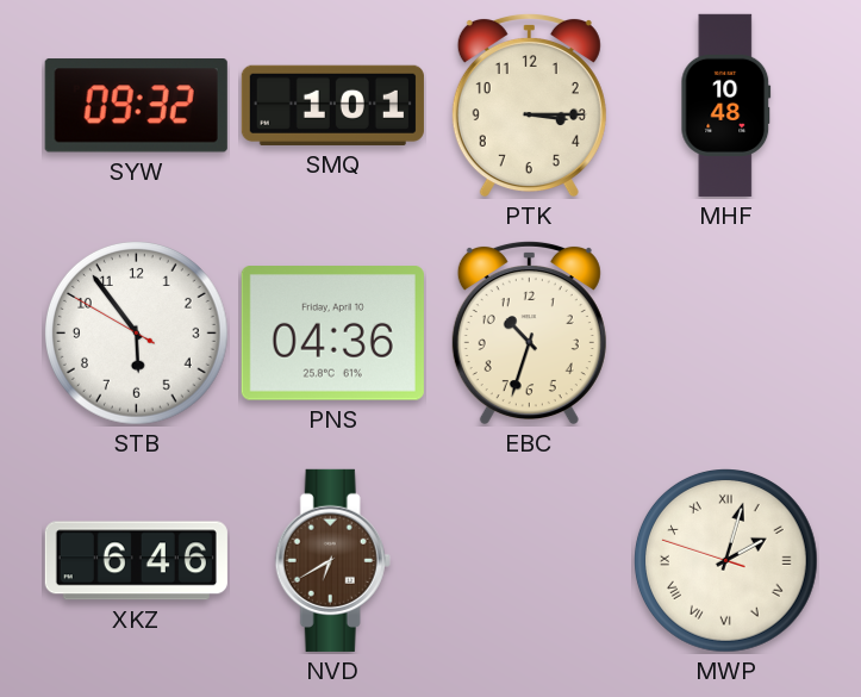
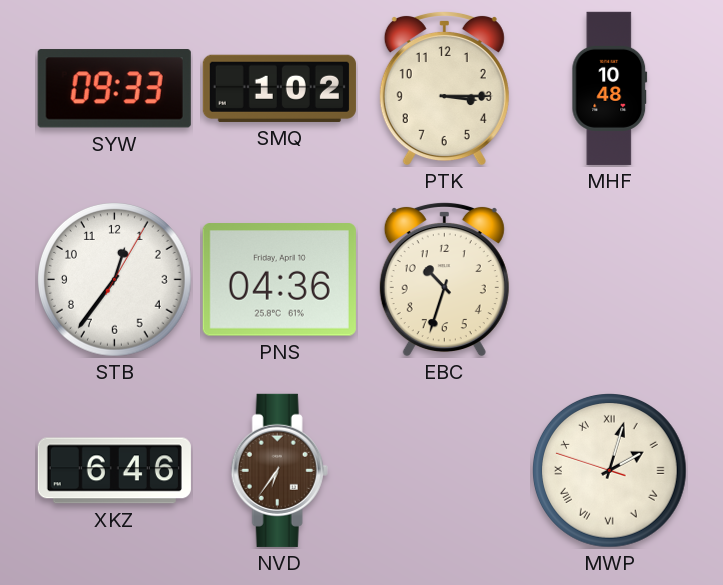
SYW: 09:32 -> 09:33
SMQ: 1:01 -> 1:02
STB: 5:53 -> 12:36
NVD: 6:40 -> 6:36
